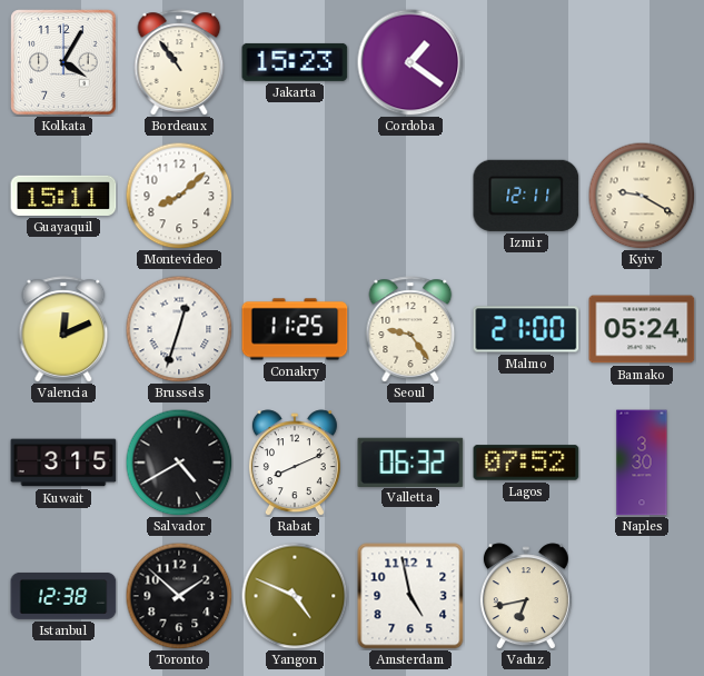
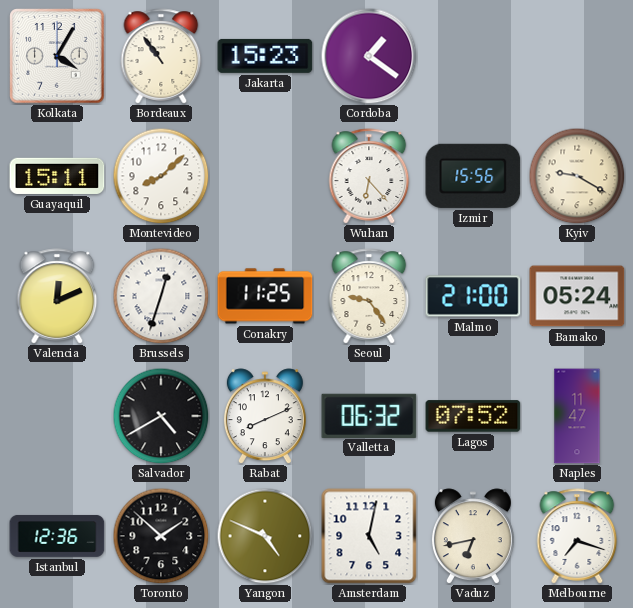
Wuhan: none -> 6:23
Izmir: 12:11 -> 15:56
Kuwait: 3:15 -> none
Naples: 3:30 -> 11:47
Istanbul: 12:38 -> 12:36
Amsterdam: 4:58 -> 5:02
Melbourne: none -> 7:18
